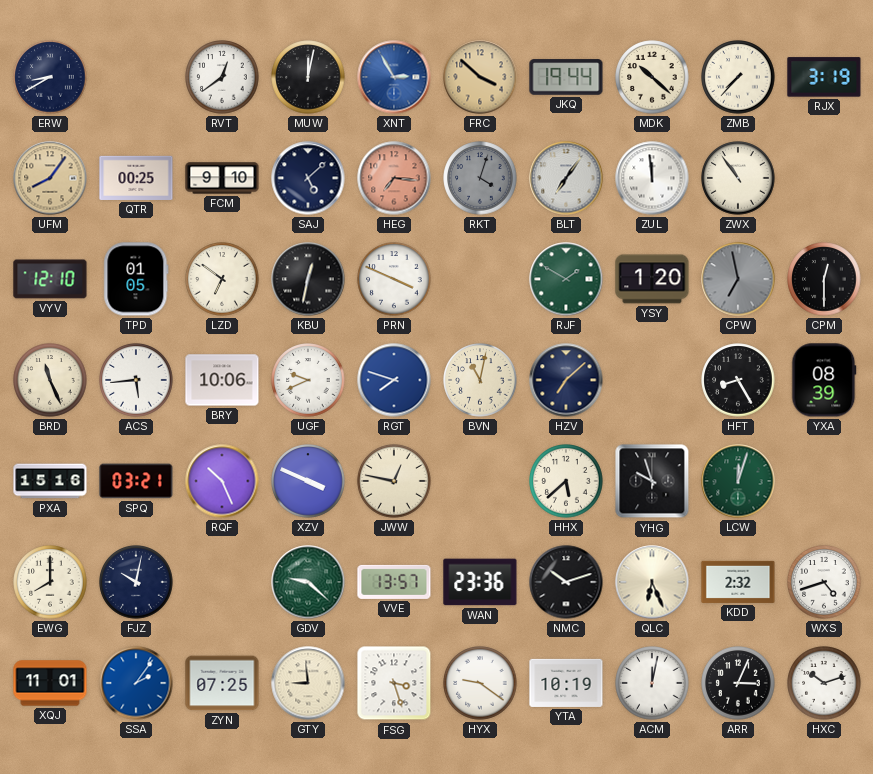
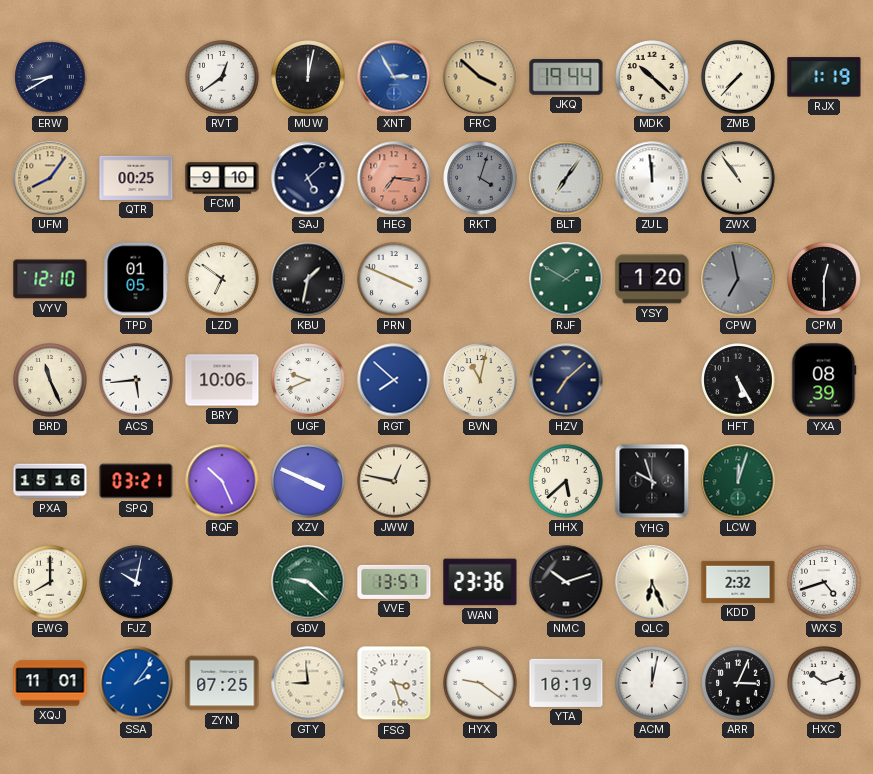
RJX: 3:19 -> 1:19
KBU: 12:32 -> 1:32
RGT: 7:48 -> 7:52
HFT: 8:25 -> 5:25
